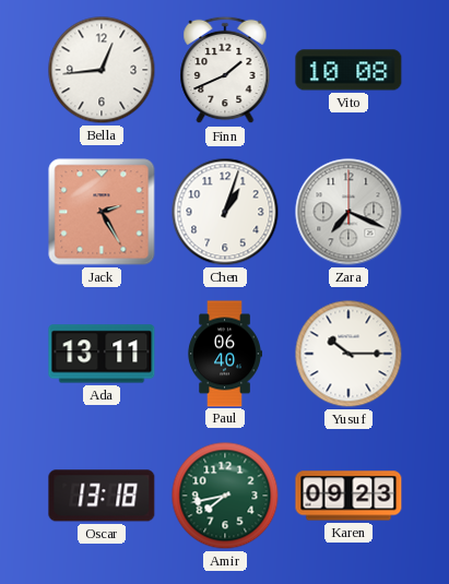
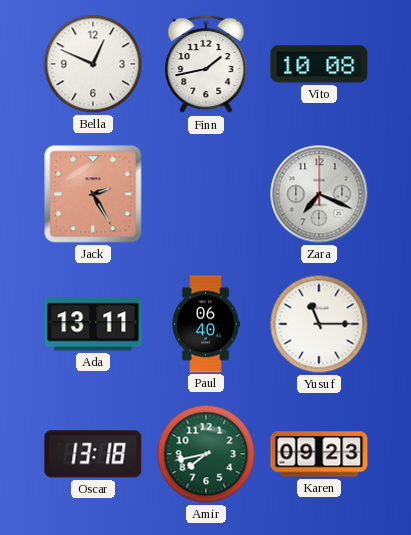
Bella: 12:44 -> 12:49
Finn: 1:41 -> 1:43
Chen: 1:03 -> none
Yusuf: 10:15 -> 11:15
